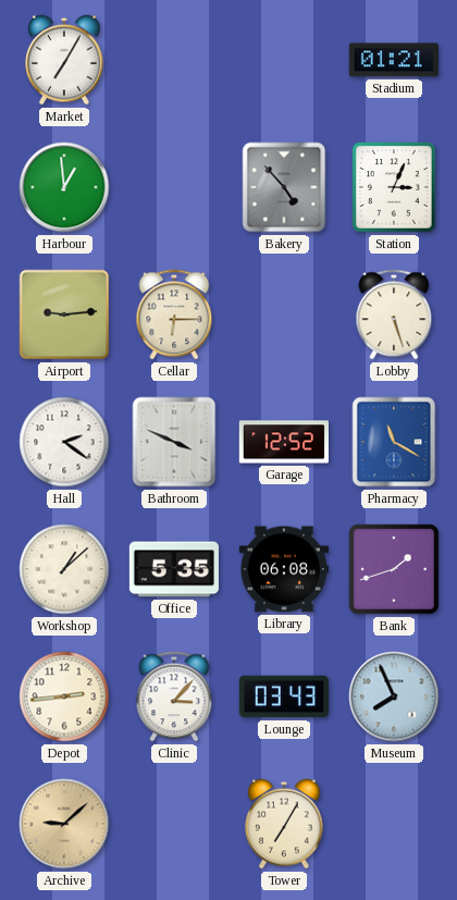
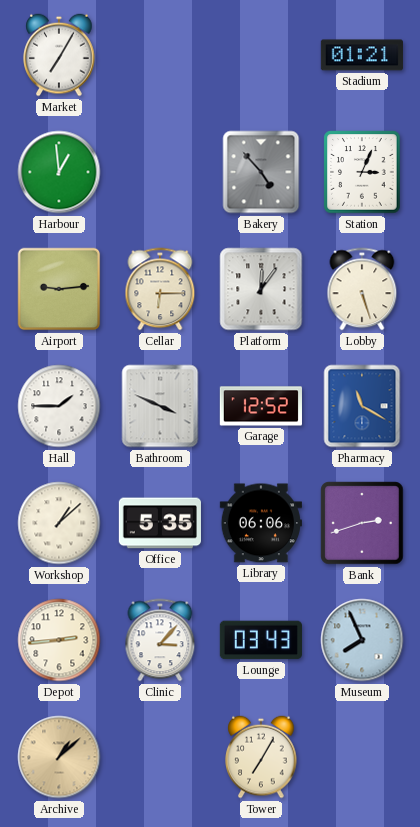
Platform: none -> 12:06
Hall: 2:21 -> 1:45
Library: 06:08 -> 06:06
Bank: 1:42 -> 2:42
Archive: 9:08 -> 1:08
